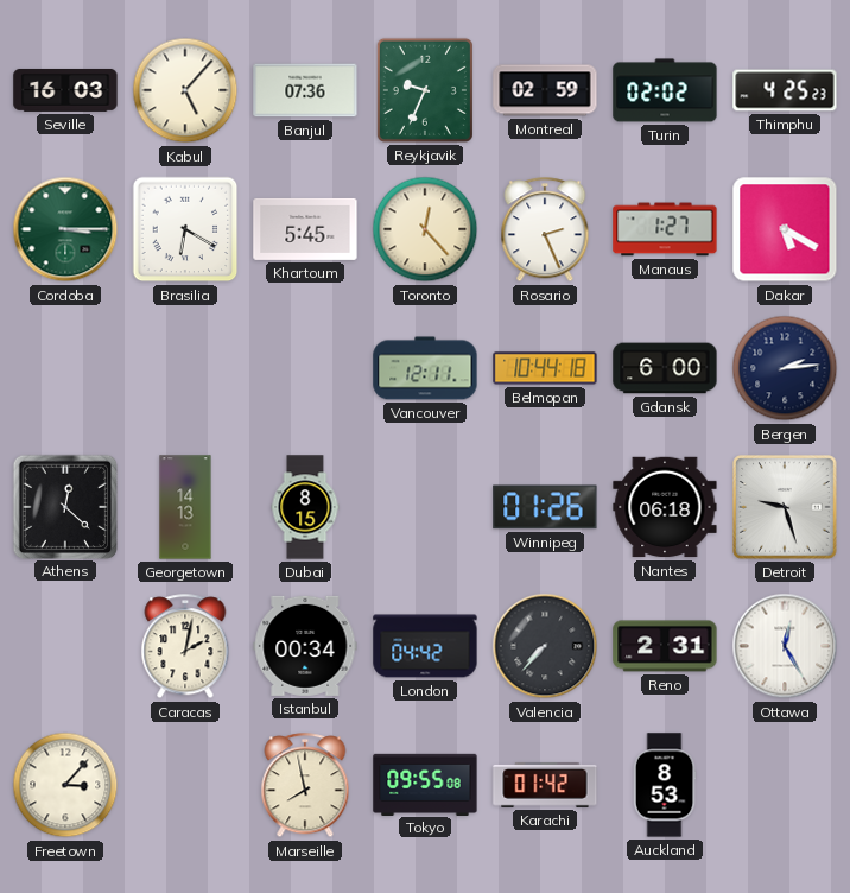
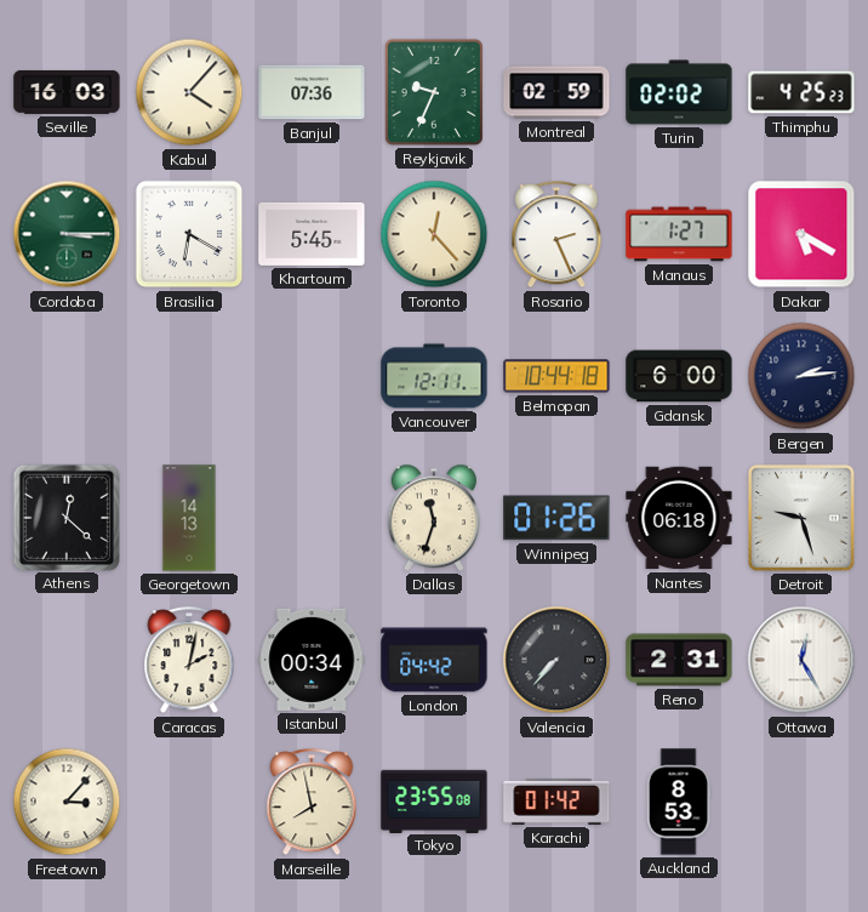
Kabul: 5:07 -> 4:07
Dubai: 8:15 -> none
Dallas: none -> 11:33
Tokyo: 09:55 -> 23:55
